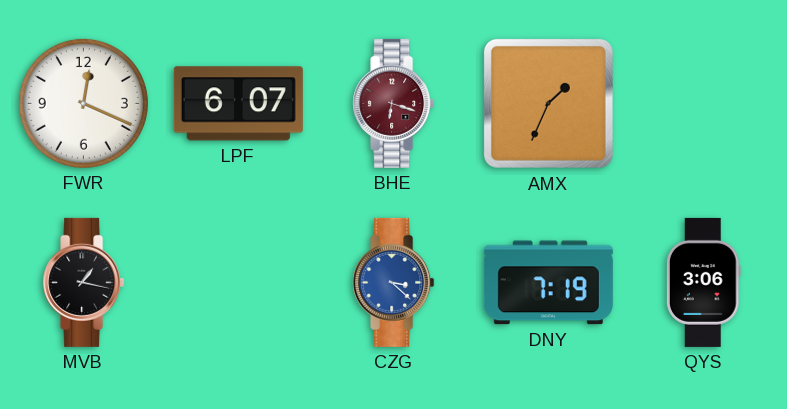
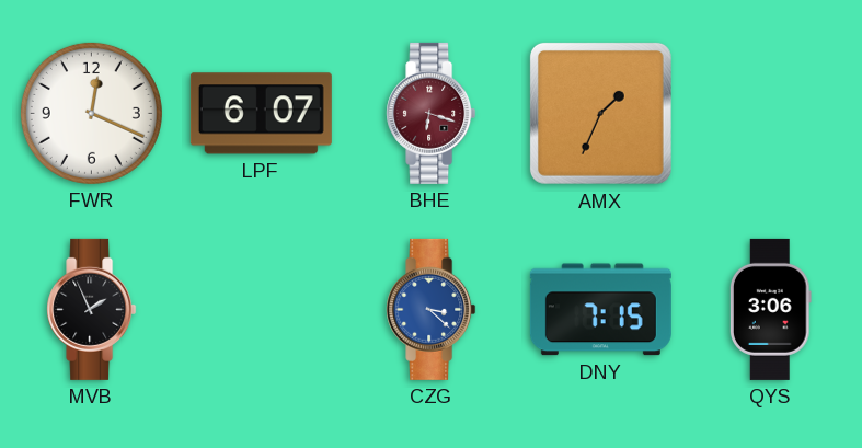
MVB: 1:17 -> 1:56
DNY: 7:19 -> 7:15
